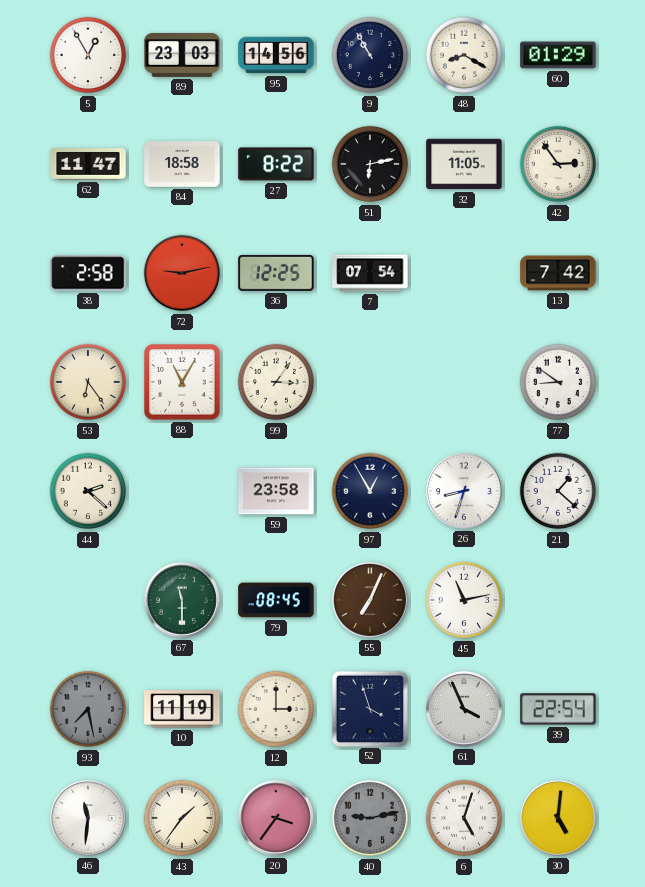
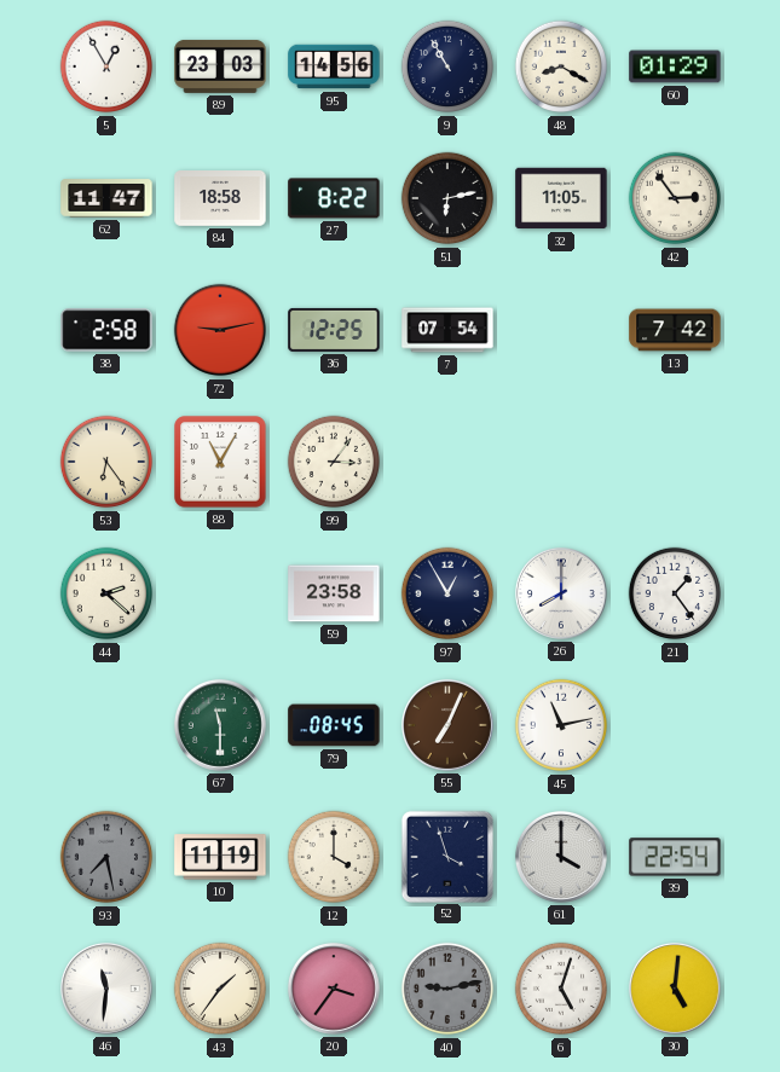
77: 8:51 -> none
26: 8:33 -> 8:00
21: 1:22 -> 1:24
12: 3:00 -> 4:00
61: 3:56 -> 4:00
